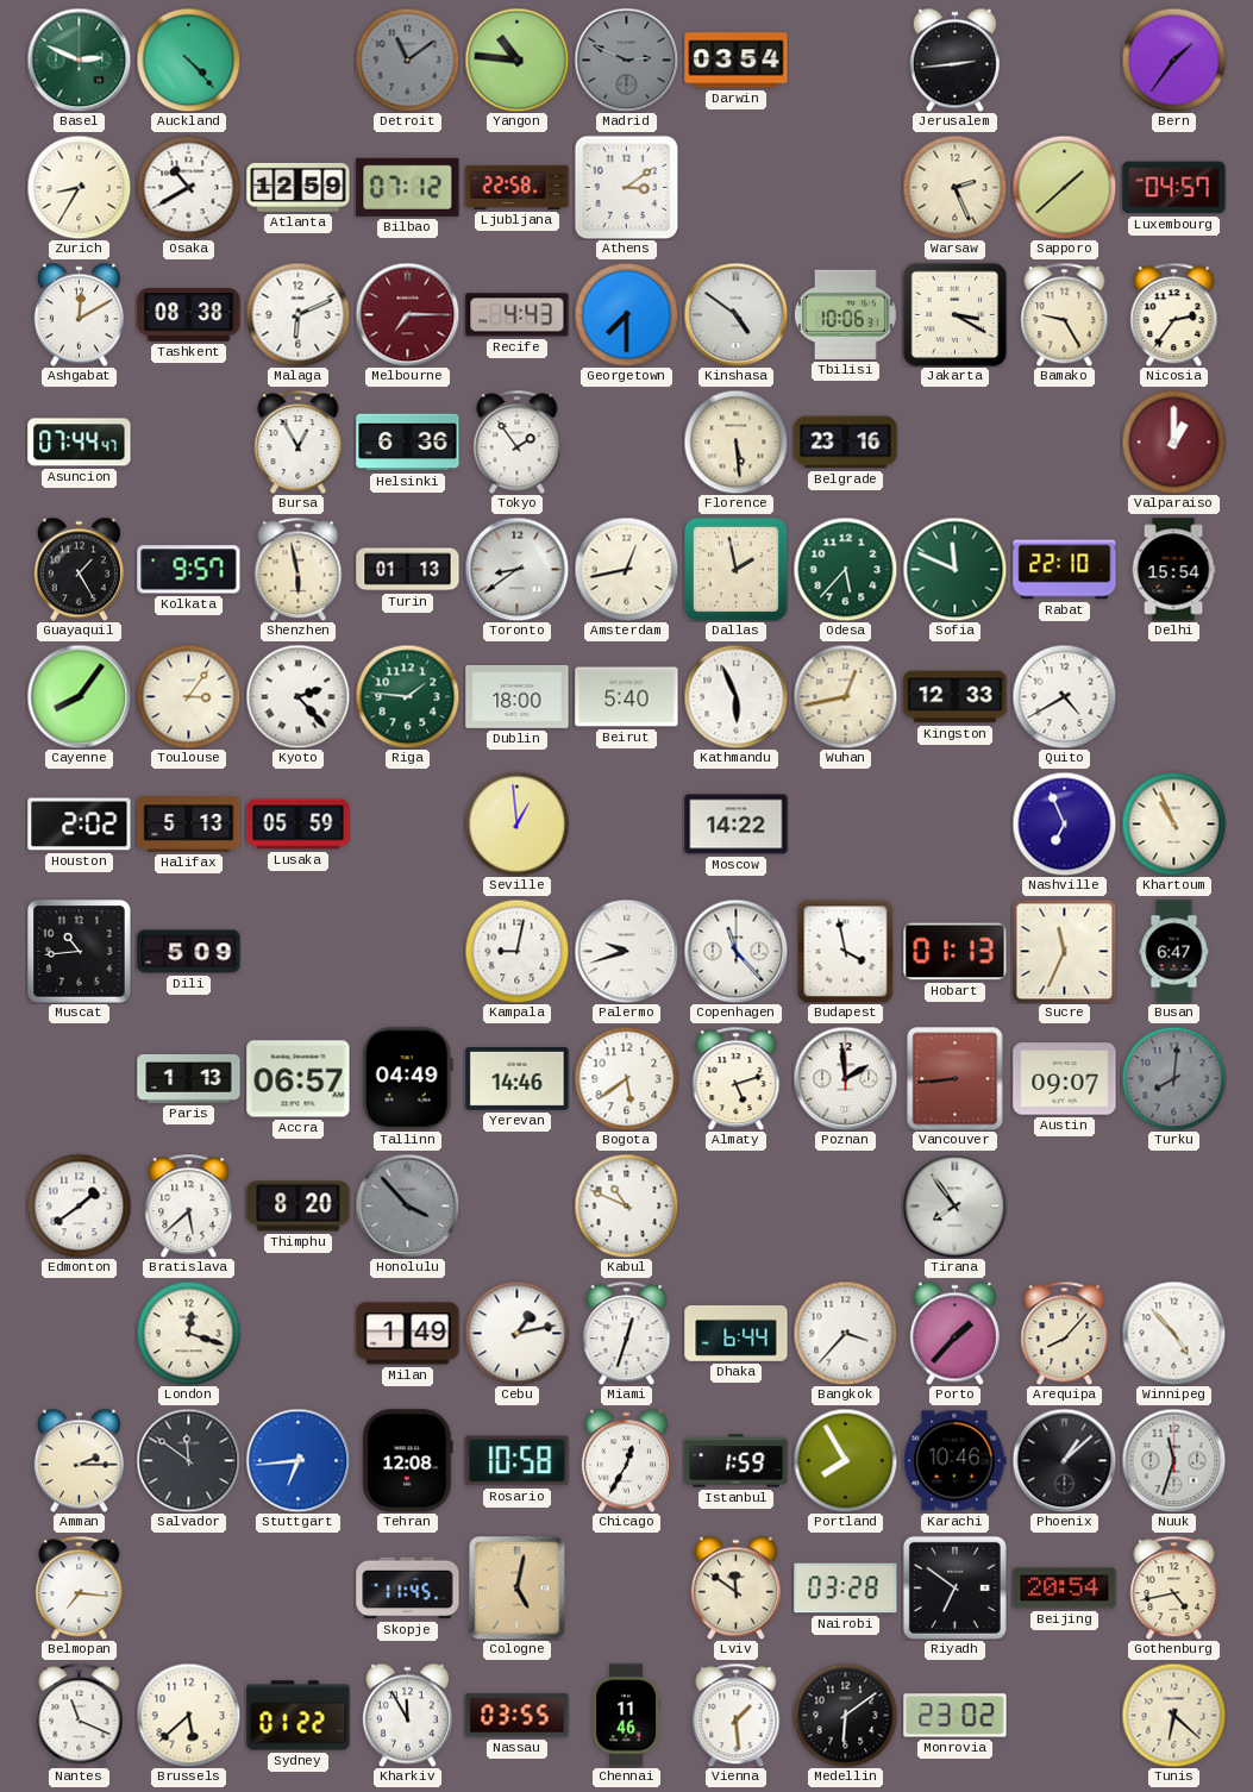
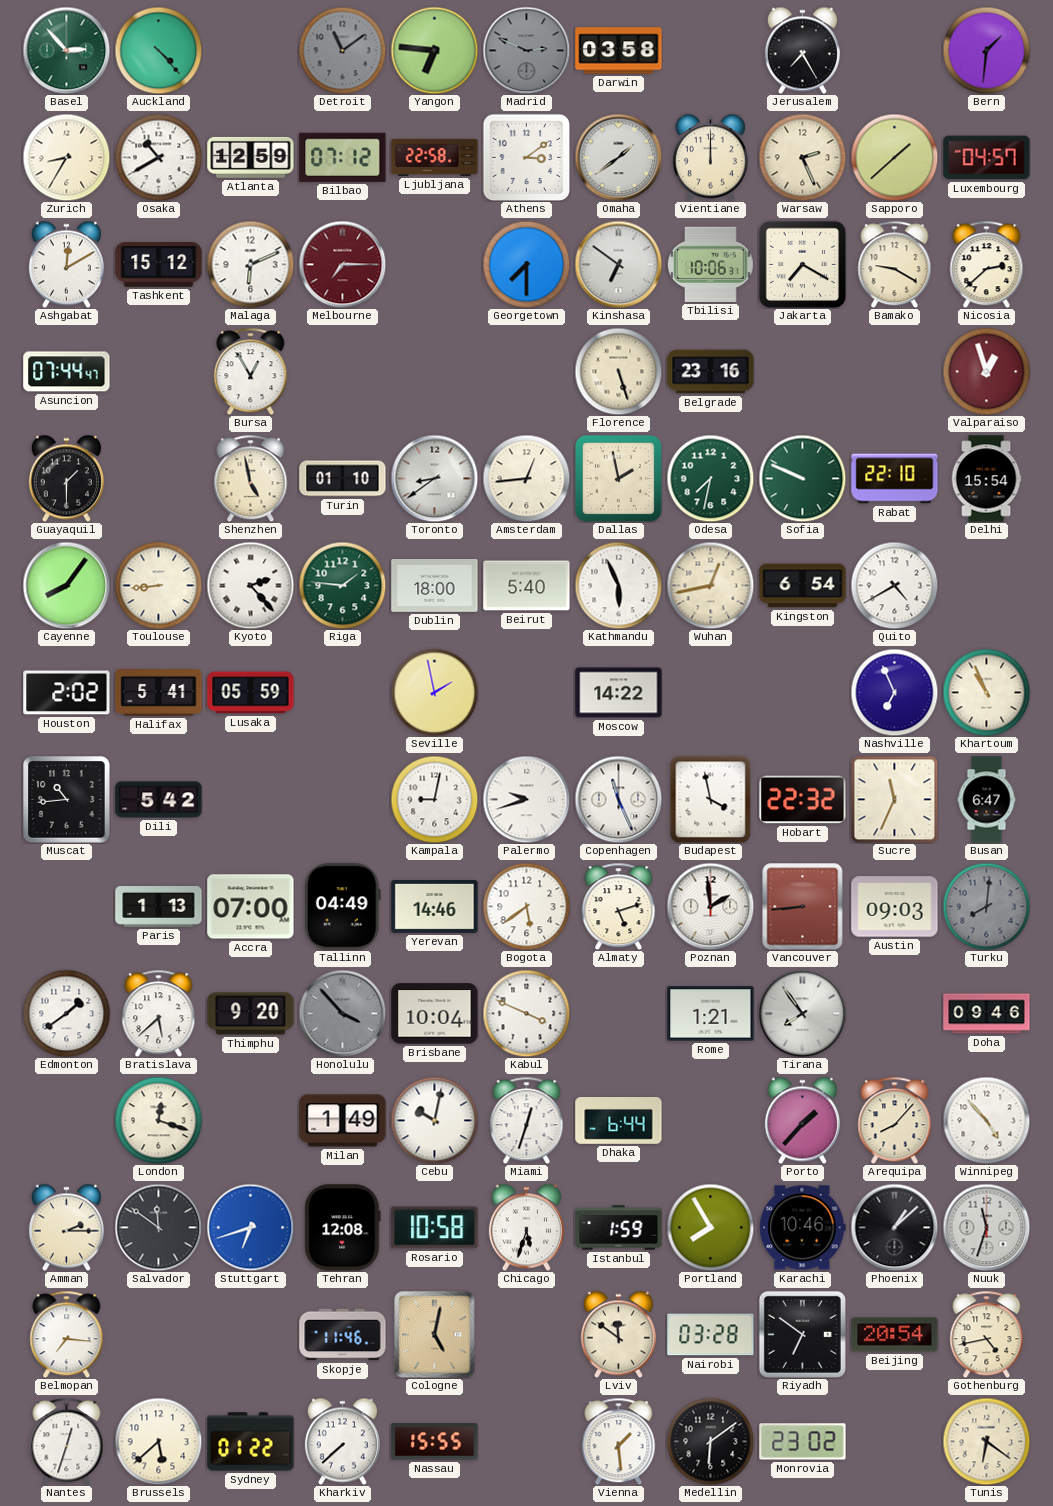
Basel: 2:49 -> 2:53
Yangon: 10:46 -> 6:46
Darwin: 03:54 -> 03:58
Jerusalem: 2:44 -> 7:25
Bern: 1:36 -> 1:31
Omaha: none -> 1:39
Vientiane: none -> 12:00
Tashkent: 08:38 -> 15:12
Recife: 4:43 -> none
Kinshasa: 4:51 -> 6:51
Jakarta: 3:20 -> 7:20
Bamako: 9:25 -> 9:20
Nicosia: 2:36 -> 2:38
Helsinki: 6:36 -> none
Tokyo: 1:54 -> none
Florence: 5:29 -> 5:27
Valparaiso: 1:00 -> 12:57
Guayaquil: 1:25 -> 1:30
Kolkata: 9:57 -> none
Shenzhen: 5:58 -> 4:58
Turin: 01:13 -> 01:10
Amsterdam: 12:43 -> 12:44
Odesa: 5:37 -> 7:32
Sofia: 11:49 -> 9:49
Toulouse: 3:06 -> 8:44
Kingston: 12:33 -> 6:54
Halifax: 5:13 -> 5:41
Seville: 12:59 -> 1:58
Dili: 5:09 -> 5:42
Copenhagen: 11:23 -> 11:26
Hobart: 01:13 -> 22:32
Accra: 06:57 -> 07:00
Austin: 09:07 -> 09:03
Thimphu: 8:20 -> 9:20
Brisbane: none -> 10:04
Kabul: 10:49 -> 3:49
Rome: none -> 1:21
Doha: none -> 09:46
Cebu: 1:13 -> 10:02
Bangkok: 3:37 -> none
Stuttgart: 6:44 -> 6:42
Chicago: 12:35 -> 5:33
Skopje: 11:45 -> 11:46
Nantes: 11:19 -> 12:33
Kharkiv: 11:55 -> 7:38
Nassau: 03:55 -> 15:55
Chennai: 11:46 -> none
Tunis: 6:22 -> 6:21
